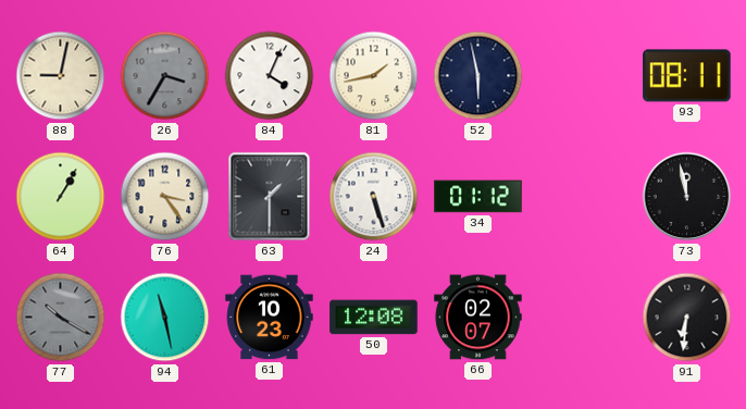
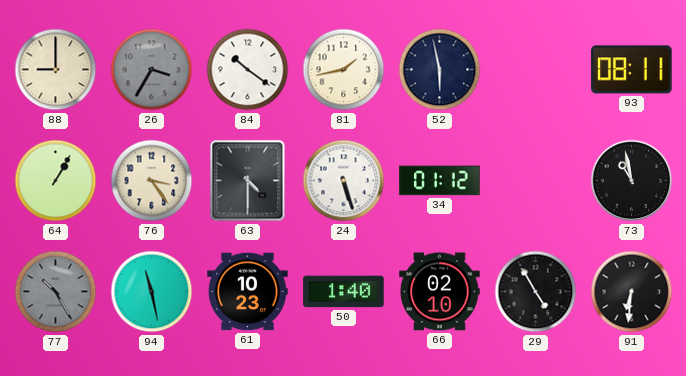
88: 9:02 -> 9:00
84: 4:04 -> 10:21
63: 1:30 -> 4:30
73: 11:58 -> 10:58
77: 10:20 -> 10:25
50: 12:08 -> 1:40
66: 02:07 -> 02:10
29: none -> 4:55
